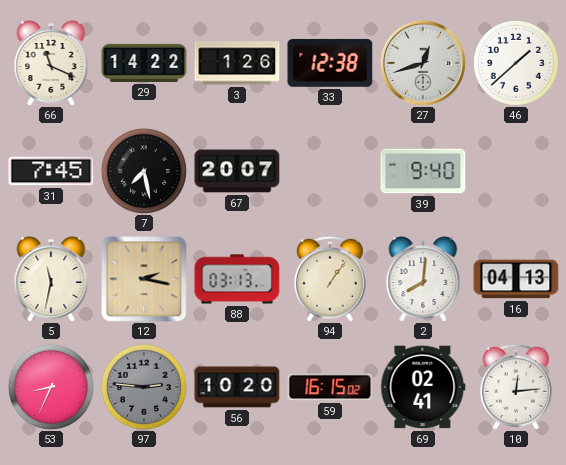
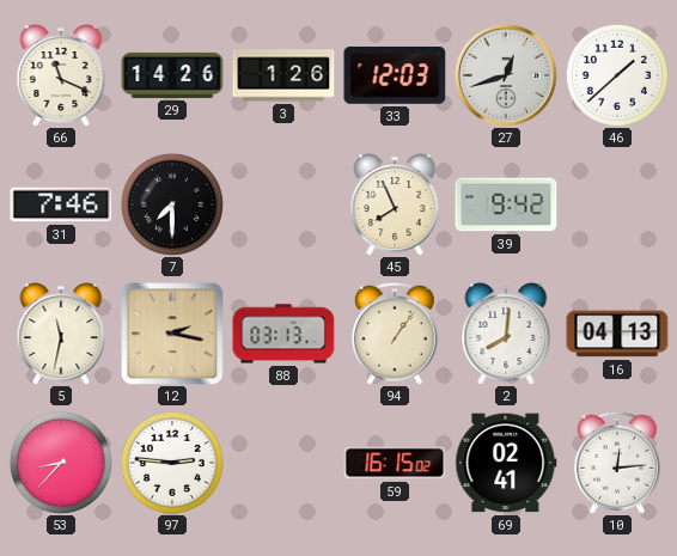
29: 14:22 -> 14:26
33: 12:38 -> 12:03
31: 7:45 -> 7:46
7: 7:28 -> 7:30
67: 20:07 -> none
45: none -> 7:56
39: 9:40 -> 9:42
53: 8:34 -> 8:37
97 dial: grey -> white
56: 10:20 -> none
